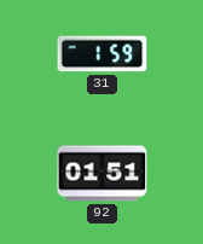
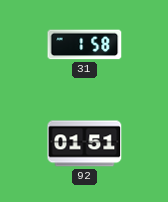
31: 1:59 -> 1:58
